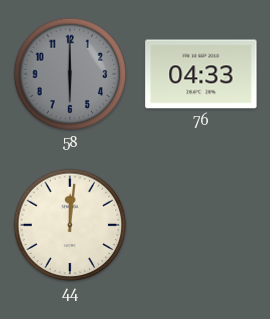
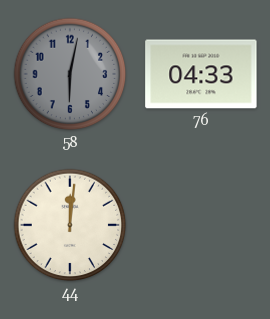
58: 6:00 -> 6:02
